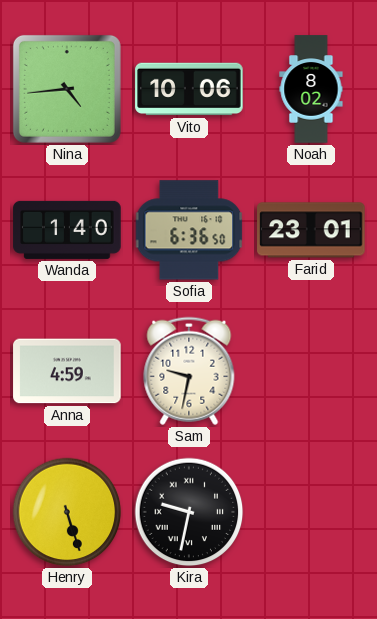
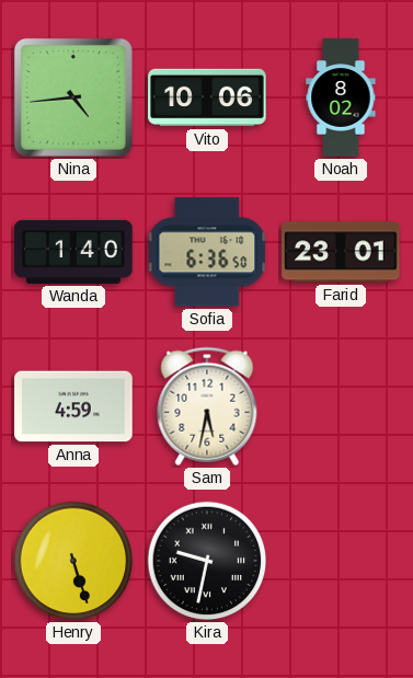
Sam: 9:32 -> 5:32
